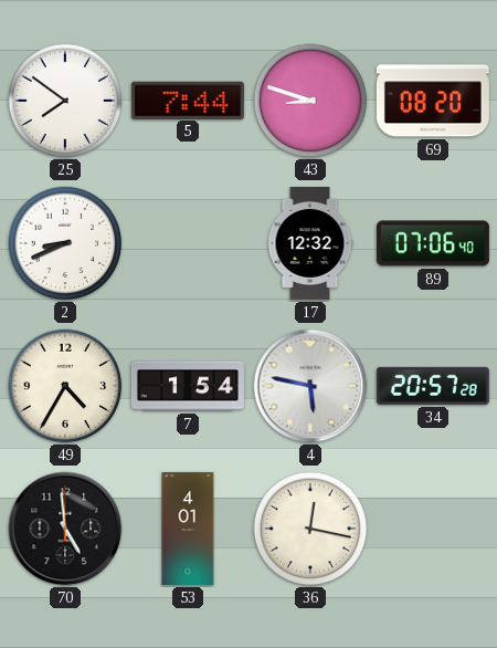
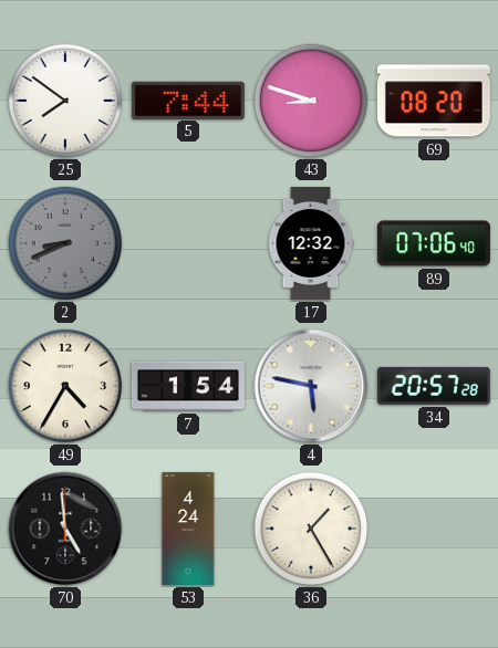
2 dial: white -> grey
53: 4:01 -> 4:24
36: 12:17 -> 1:25
